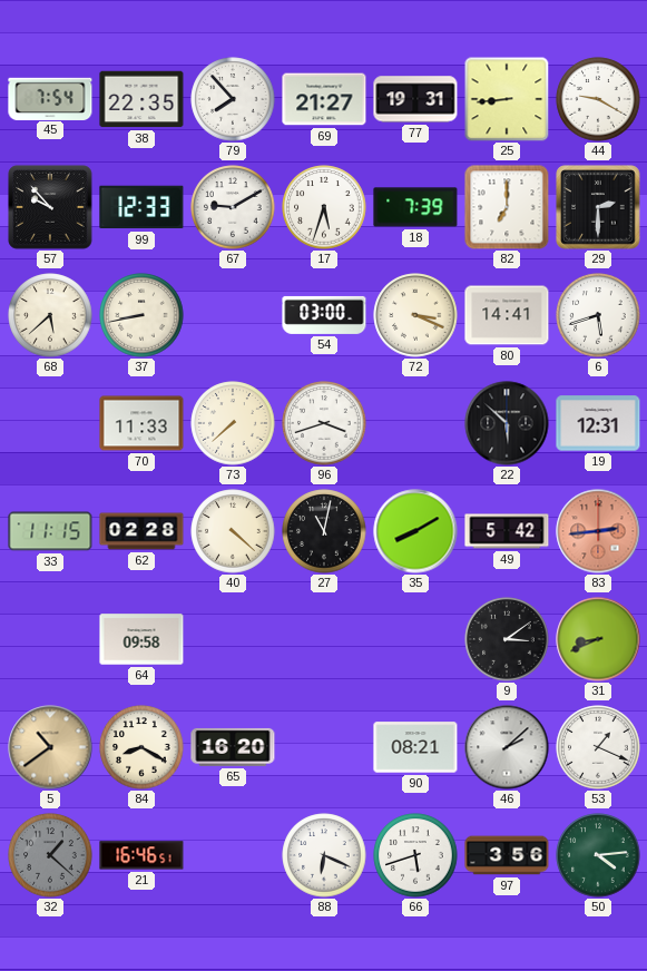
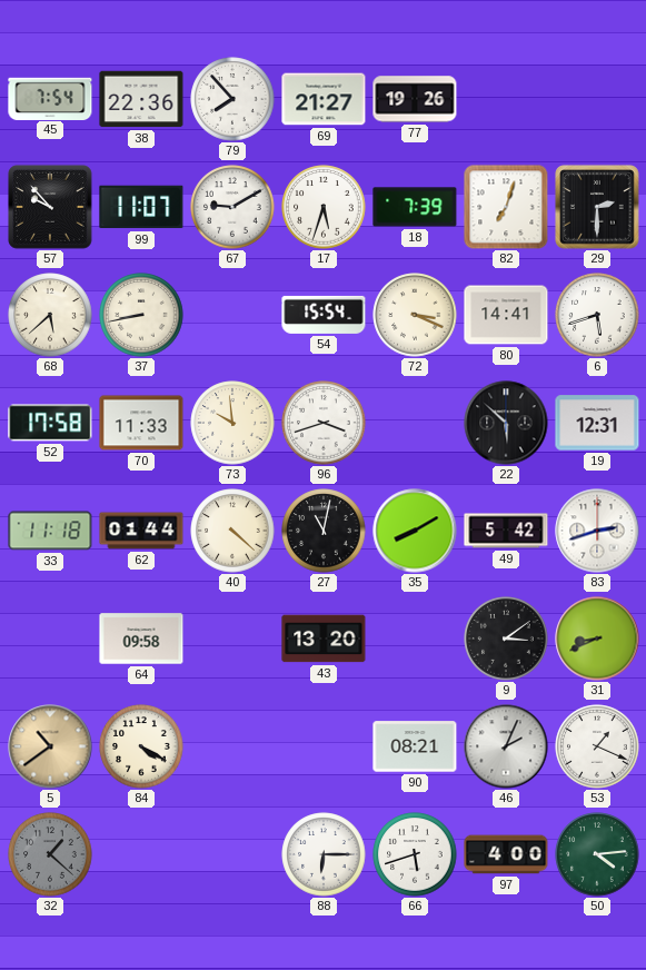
38: 22:35 -> 22:36
77: 19:31 -> 19:26
25: 8:44 -> none
44: 9:20 -> none
99: 12:33 -> 11:07
82: 7:00 -> 7:03
54: 03:00 -> 15:54
52: none -> 17:58
73: 7:38 -> 9:59
33: 11:15 -> 11:18
62: 02:28 -> 01:44
83: 2:44 -> 2:42
83 dial: salmon -> white
43: none -> 13:20
84: 8:20 -> 4:20
65: 16:20 -> none
46: 2:08 -> 2:04
21: 16:46 -> none
88: 6:19 -> 6:15
97: 3:56 -> 4:00
